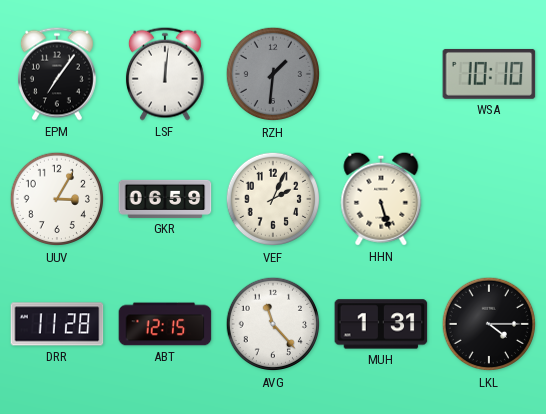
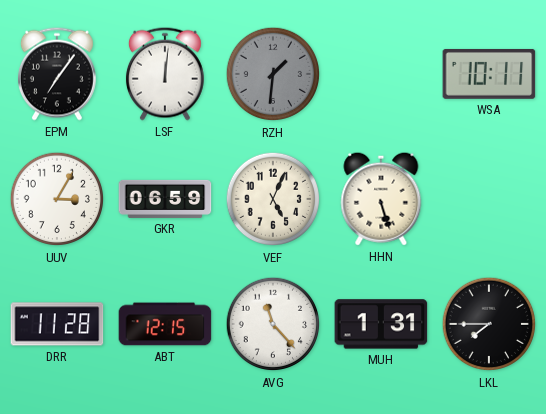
WSA: 10:10 -> 10:11
VEF: 2:04 -> 5:04
LKL: 4:15 -> 7:45
